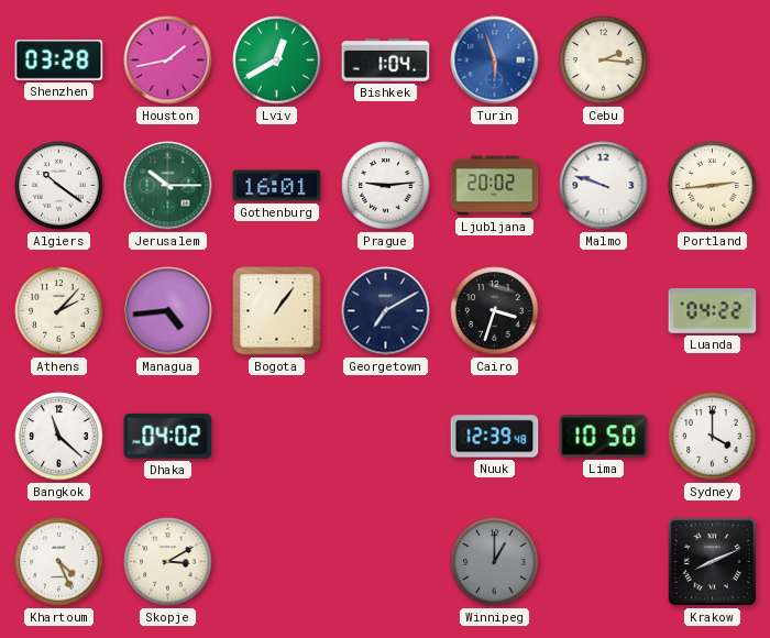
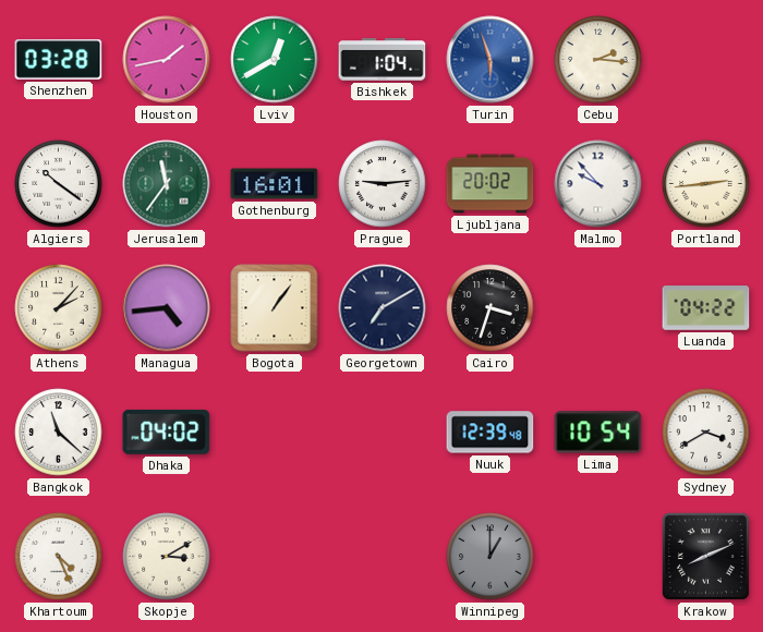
Jerusalem: 10:15 -> 11:36
Malmo: 9:48 -> 9:53
Lima: 10:50 -> 10:54
Sydney: 4:00 -> 3:40
